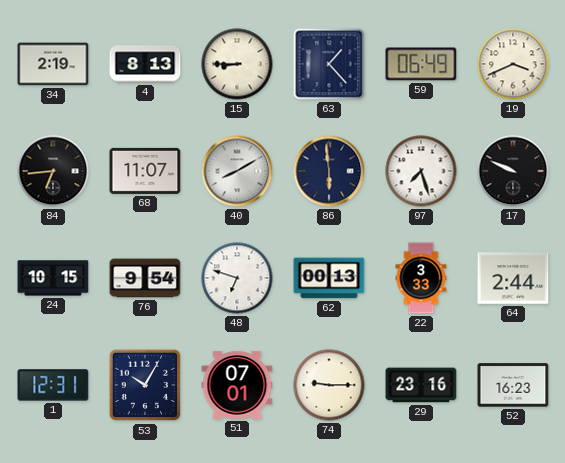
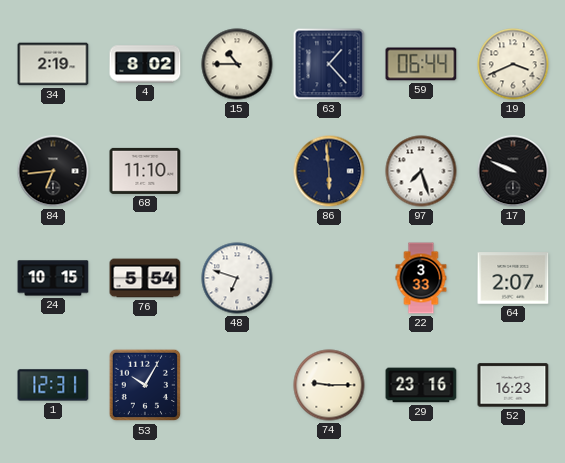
4: 8:13 -> 8:02
15: 8:45 -> 10:45
59: 06:49 -> 06:44
68: 11:07 -> 11:10
40: 8:10 -> none
76: 9:54 -> 5:54
62: 00:13 -> none
64: 2:44 -> 2:07
51: 07:01 -> none
